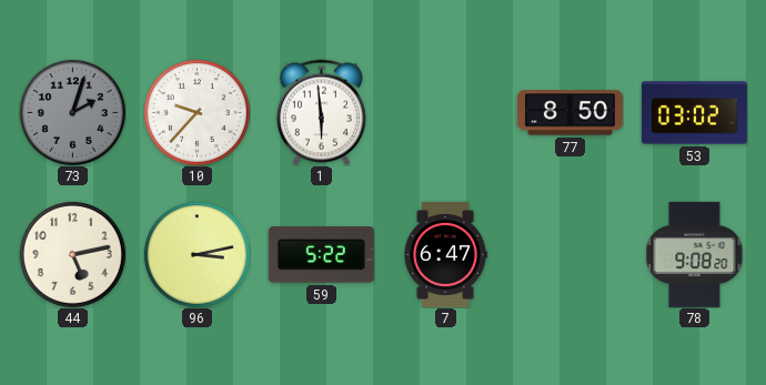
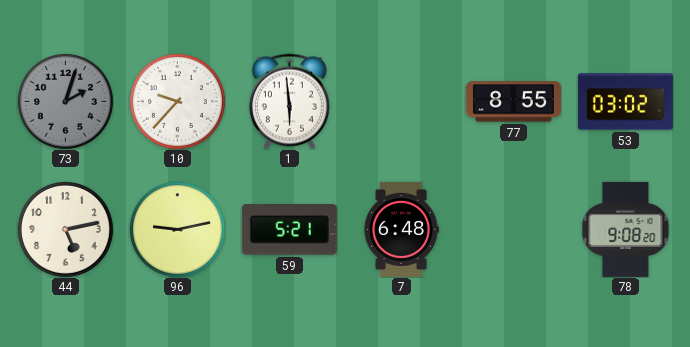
77: 8:50 -> 8:55
96: 3:13 -> 9:13
59: 5:22 -> 5:21
7: 6:47 -> 6:48
